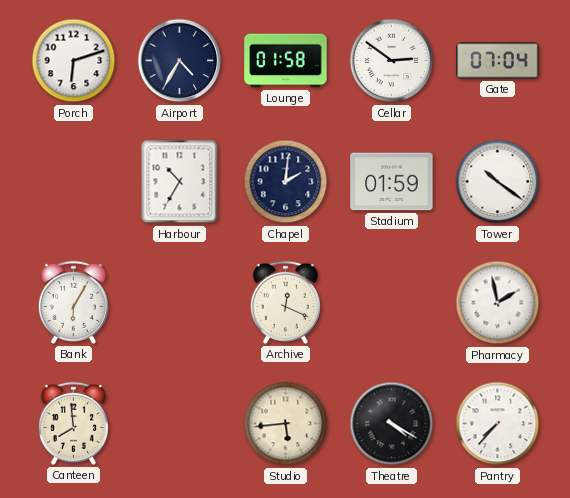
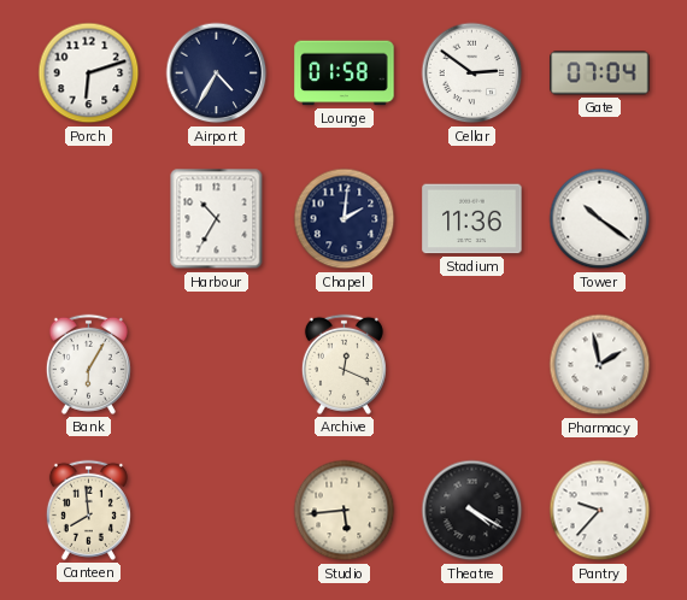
Stadium: 01:59 -> 11:36
Pantry: 7:37 -> 9:37
